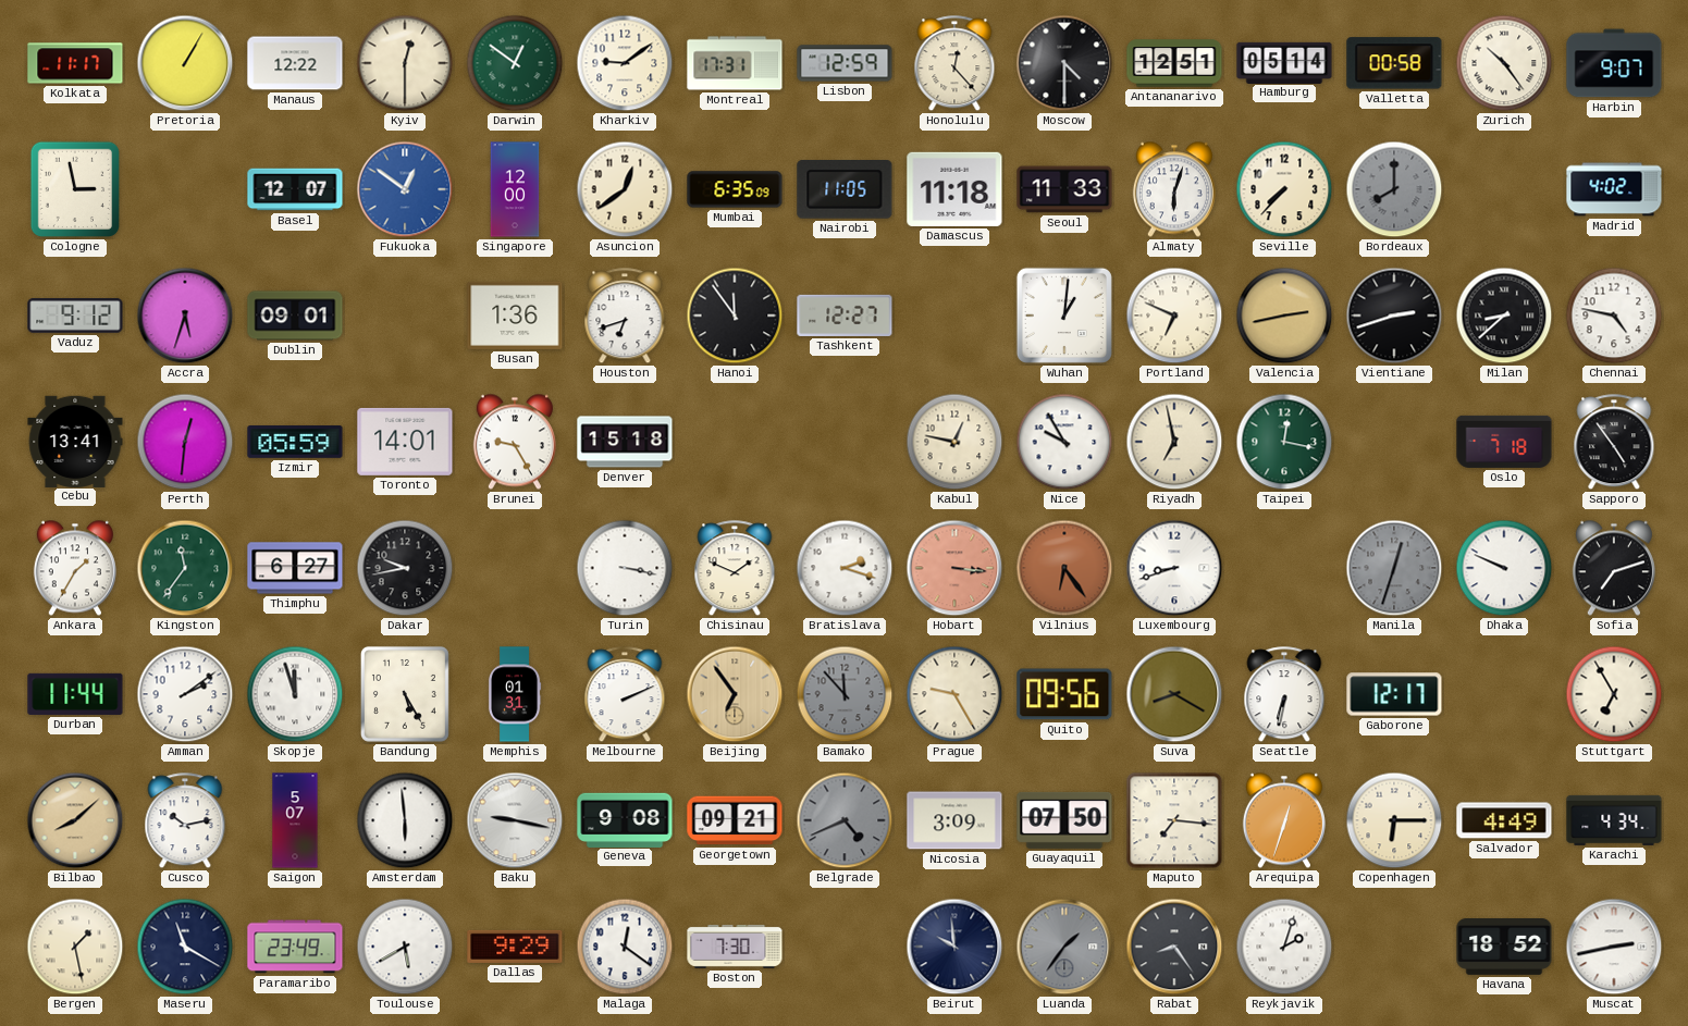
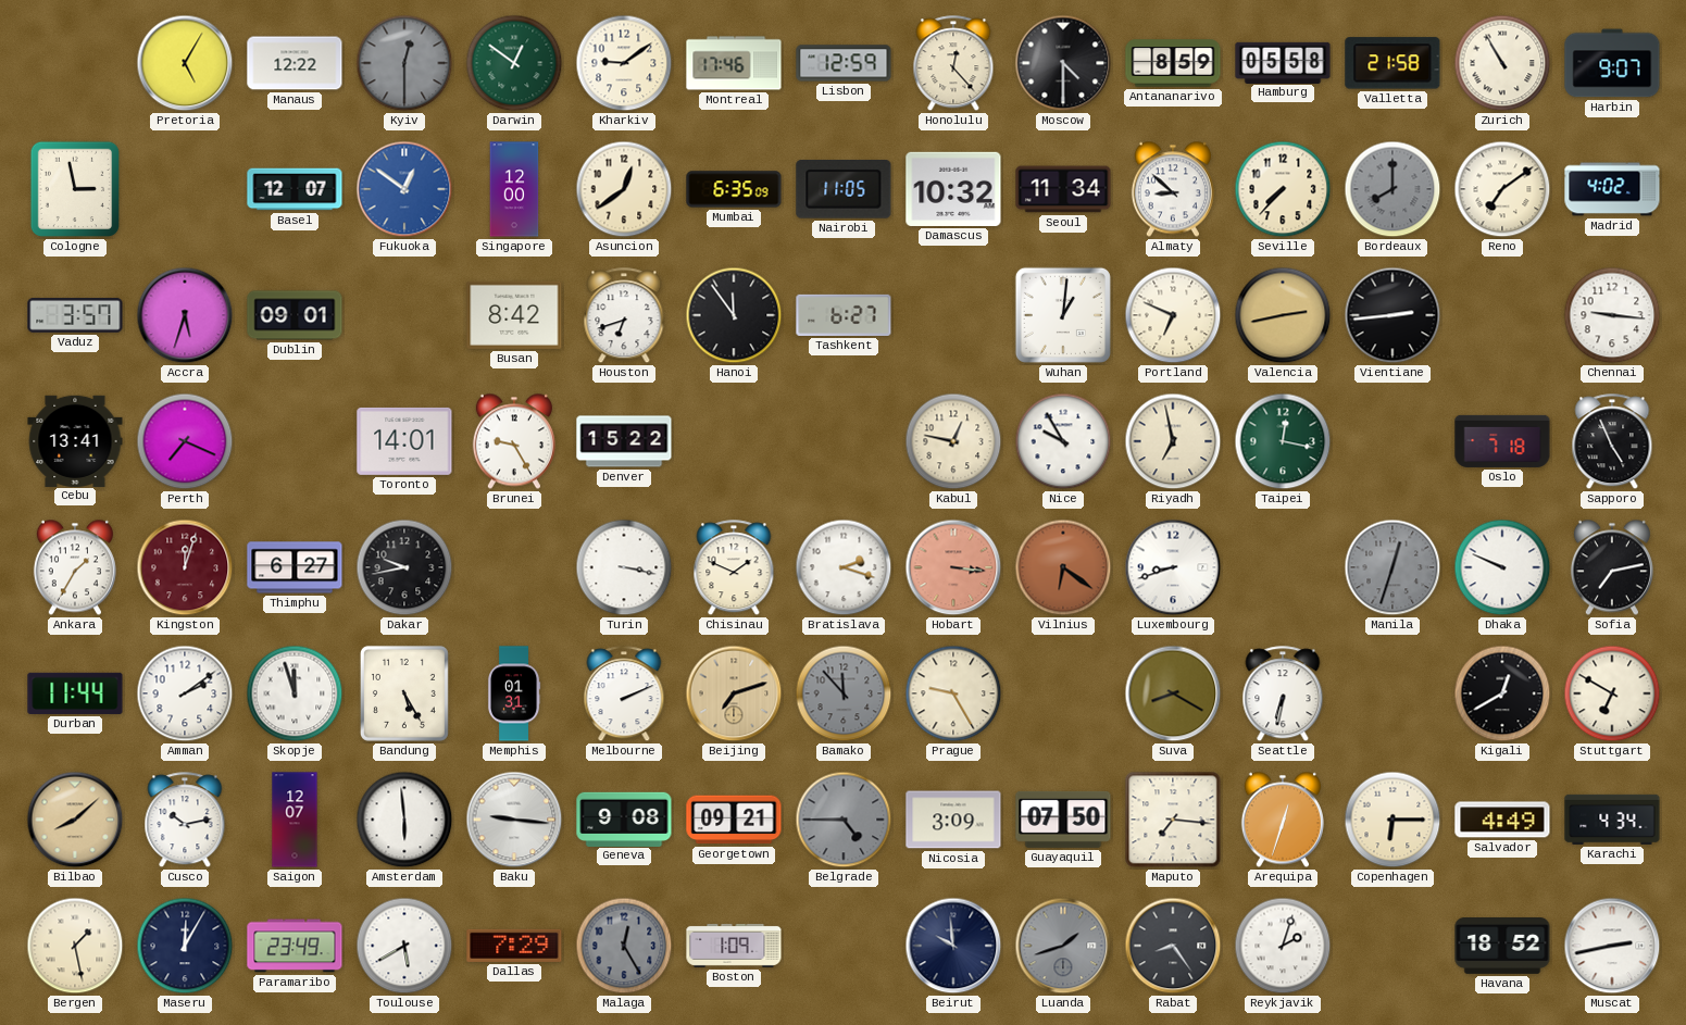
Kolkata: 11:17 -> none
Pretoria: 1:05 -> 5:05
Kyiv dial: cream -> grey
Montreal: 17:31 -> 17:46
Antananarivo: 12:51 -> 8:59
Hamburg: 05:14 -> 05:58
Valletta: 00:58 -> 21:58
Zurich: 10:24 -> 10:55
Damascus: 11:18 -> 10:32
Seoul: 11:33 -> 11:34
Almaty: 6:03 -> 8:52
Reno: none -> 7:09
Vaduz: 9:12 -> 3:57
Busan: 1:36 -> 8:42
Tashkent: 12:27 -> 6:27
Vientiane: 2:42 -> 2:44
Milan: 8:38 -> none
Chennai: 4:47 -> 9:16
Perth: 12:31 -> 7:19
Izmir: 05:59 -> none
Denver: 15:18 -> 15:22
Sapporo: 4:54 -> 4:56
Kingston: 11:36 -> 12:03
Kingston dial: green -> burgundy
Vilnius: 6:24 -> 6:21
Sofia: 7:12 -> 7:13
Beijing: 6:54 -> 7:12
Quito: 09:56 -> none
Gaborone: 12:17 -> none
Kigali: none -> 12:40
Stuttgart: 6:55 -> 6:50
Saigon: 5:07 -> 12:07
Baku: 9:17 -> 9:16
Belgrade: 4:41 -> 4:45
Maseru: 11:20 -> 12:05
Dallas: 9:29 -> 7:29
Malaga: 12:21 -> 12:25
Malaga dial: white -> grey
Boston: 7:30 -> 1:09
Luanda: 1:36 -> 1:42
